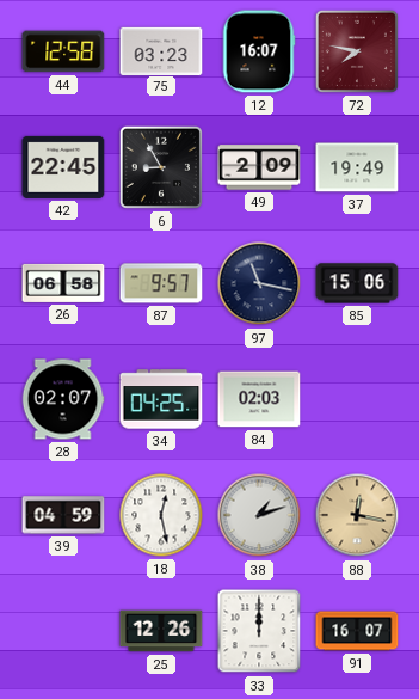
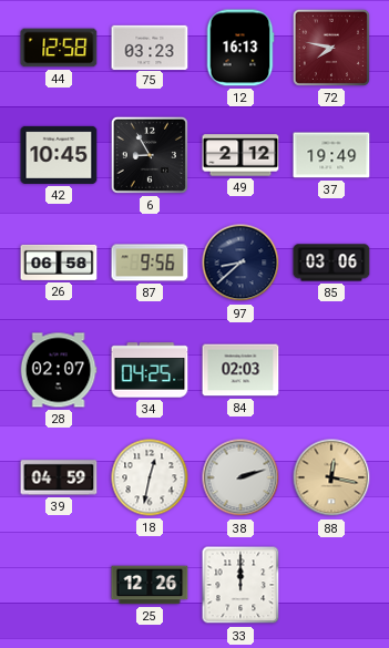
12: 16:07 -> 16:13
42: 22:45 -> 10:45
49: 2:09 -> 2:12
87: 9:57 -> 9:56
97: 11:17 -> 8:38
85: 15:06 -> 03:06
18: 12:28 -> 12:32
38: 1:12 -> 2:12
91: 16:07 -> none
